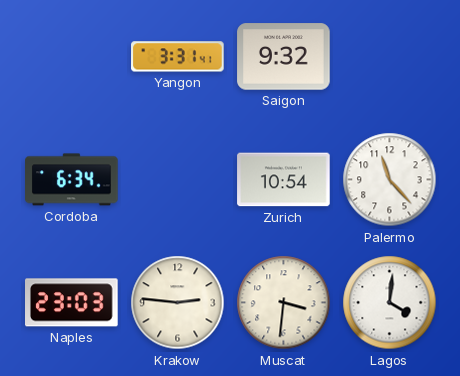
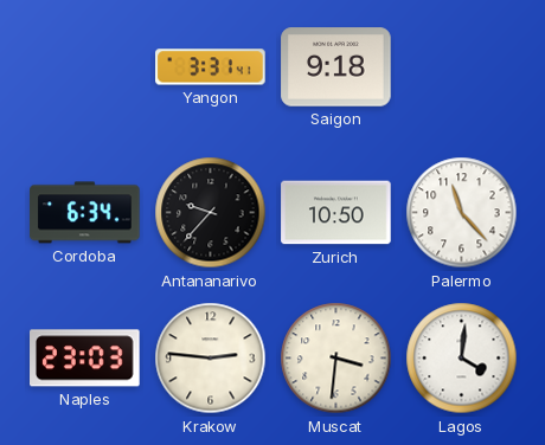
Saigon: 9:32 -> 9:18
Antananarivo: none -> 9:37
Zurich: 10:54 -> 10:50
